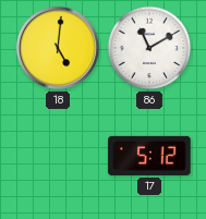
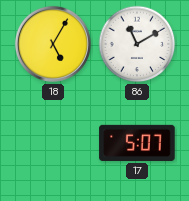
18: 5:01 -> 5:05
17: 5:12 -> 5:07
